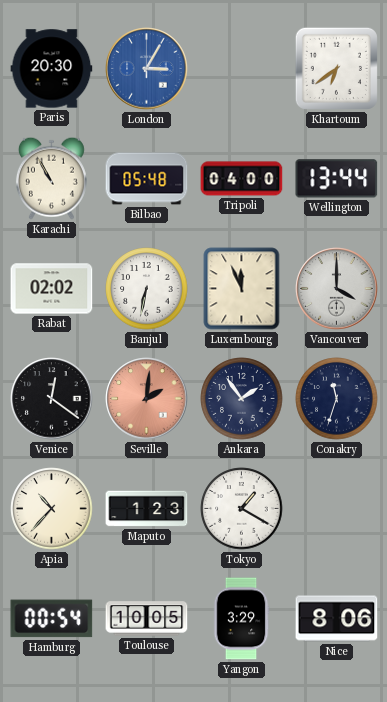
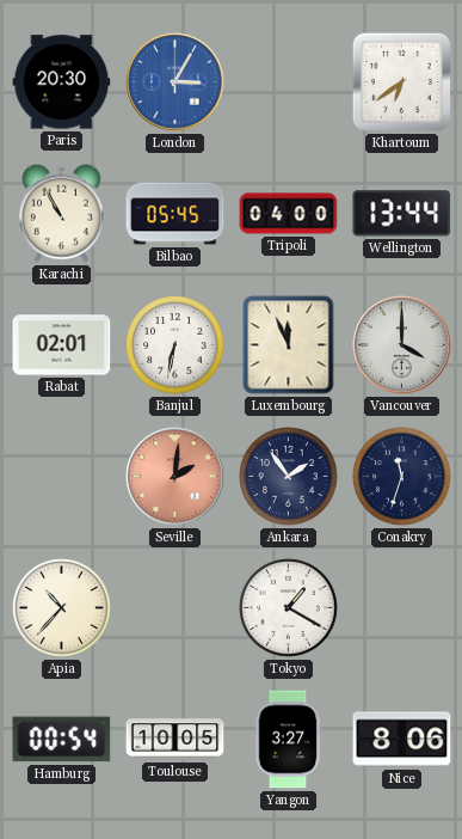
Bilbao: 05:48 -> 05:45
Rabat: 02:02 -> 02:01
Venice: 12:21 -> none
Maputo: 1:23 -> none
Yangon: 3:29 -> 3:27
